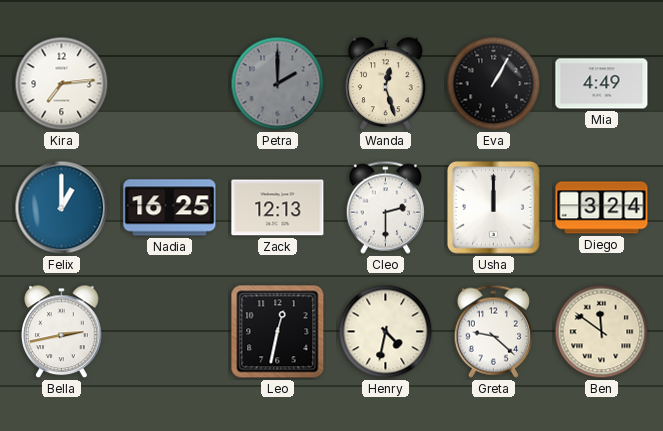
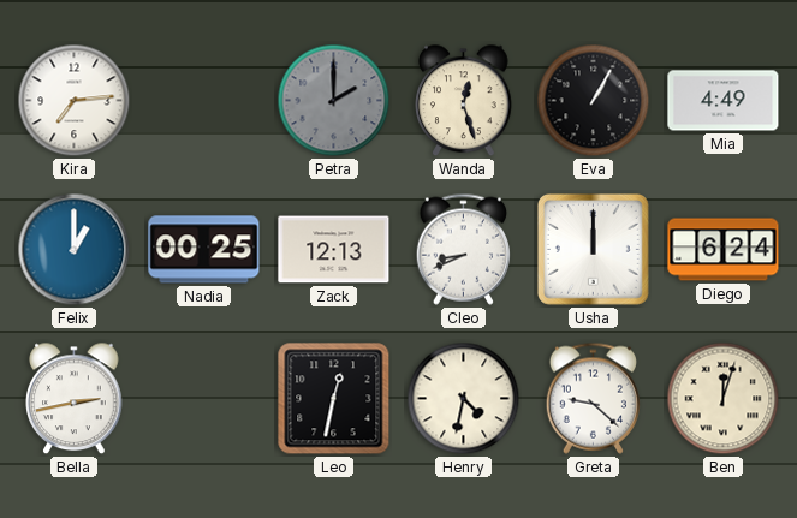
Nadia: 16:25 -> 00:25
Cleo: 2:30 -> 8:41
Diego: 3:24 -> 6:24
Ben: 11:51 -> 12:03
